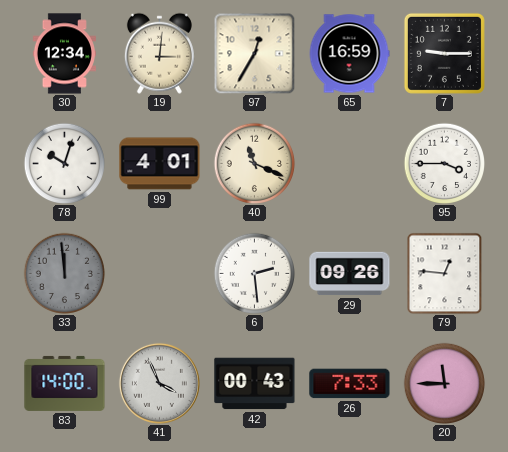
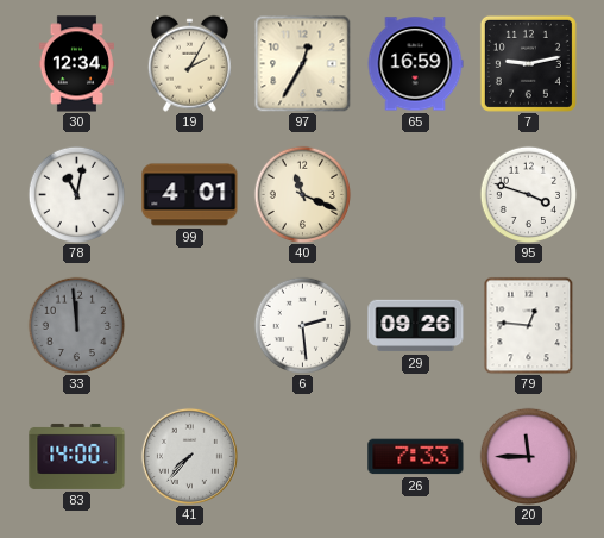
19: 3:01 -> 2:05
7: 9:15 -> 9:13
78: 10:03 -> 11:02
95: 3:45 -> 3:48
41: 3:56 -> 7:37
42: 00:43 -> none
